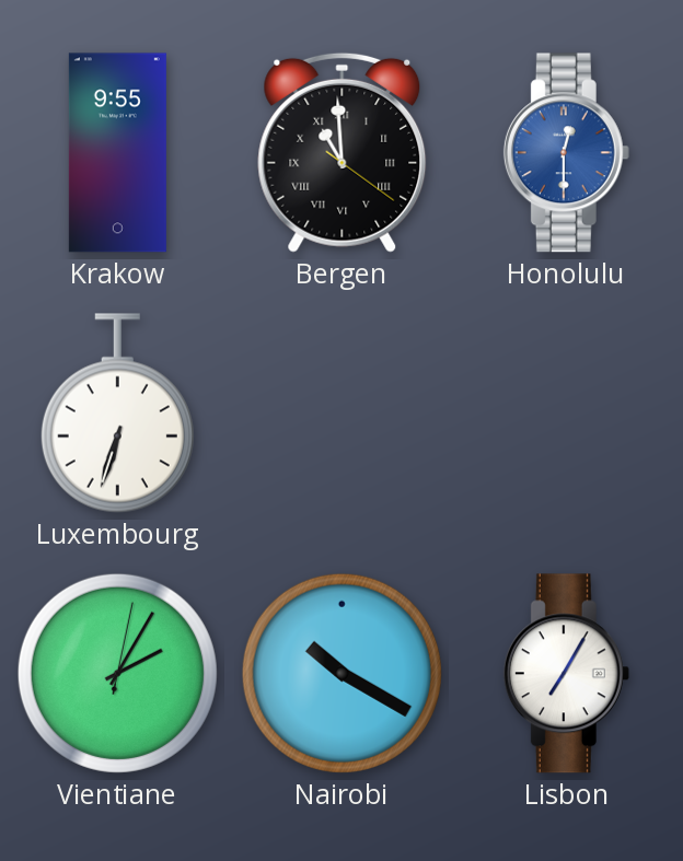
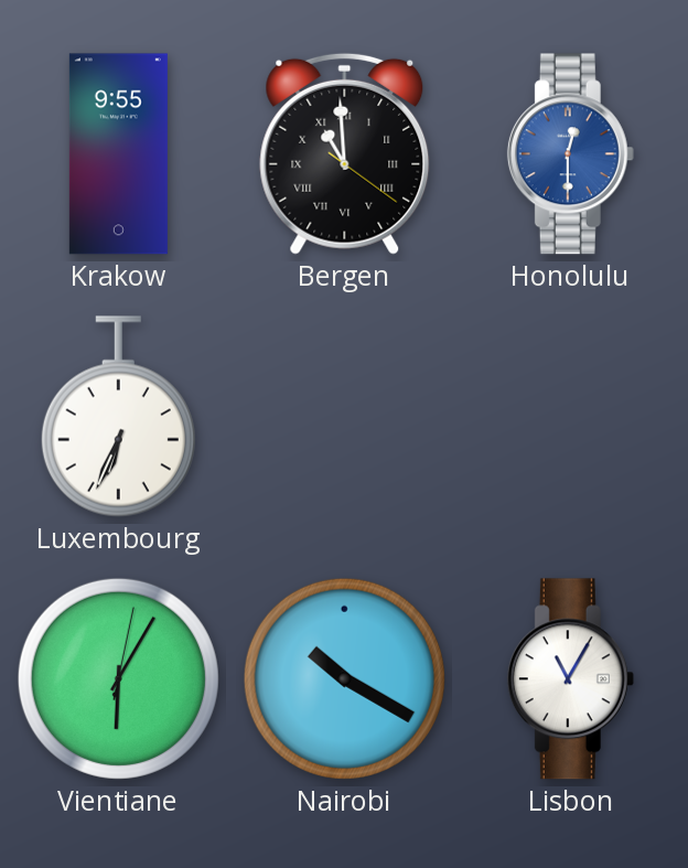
Luxembourg: 6:33 -> 6:34
Vientiane: 2:05 -> 6:05
Lisbon: 7:05 -> 11:05
